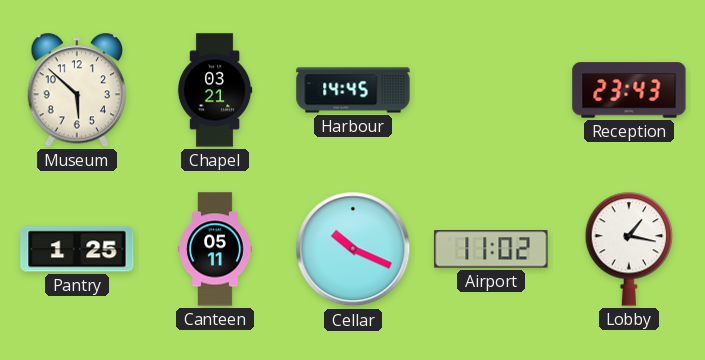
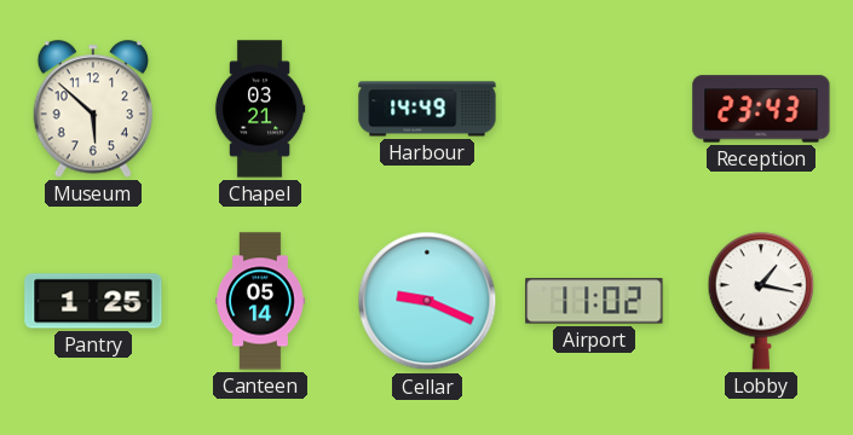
Harbour: 14:45 -> 14:49
Canteen: 05:11 -> 05:14
Cellar: 10:19 -> 9:19
